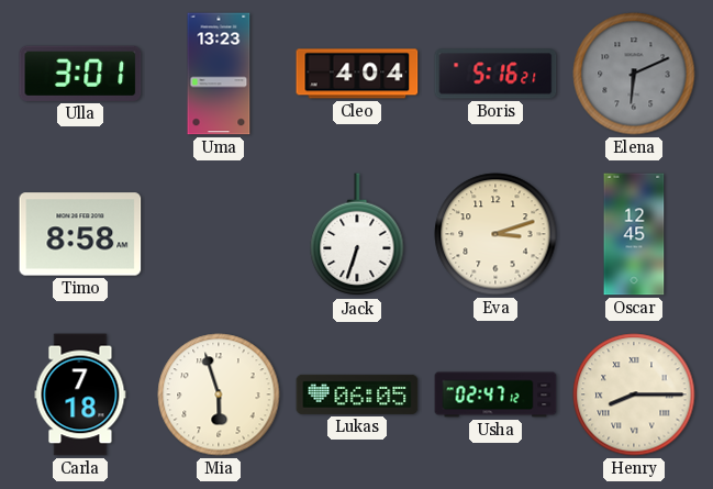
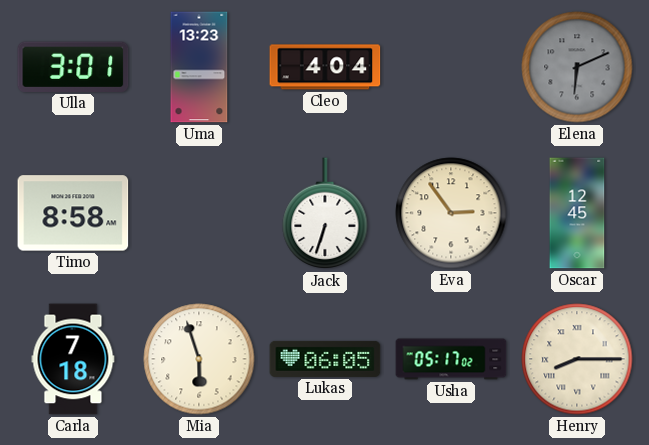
Boris: 5:16 -> none
Eva: 3:12 -> 2:54
Usha: 02:47 -> 05:17
